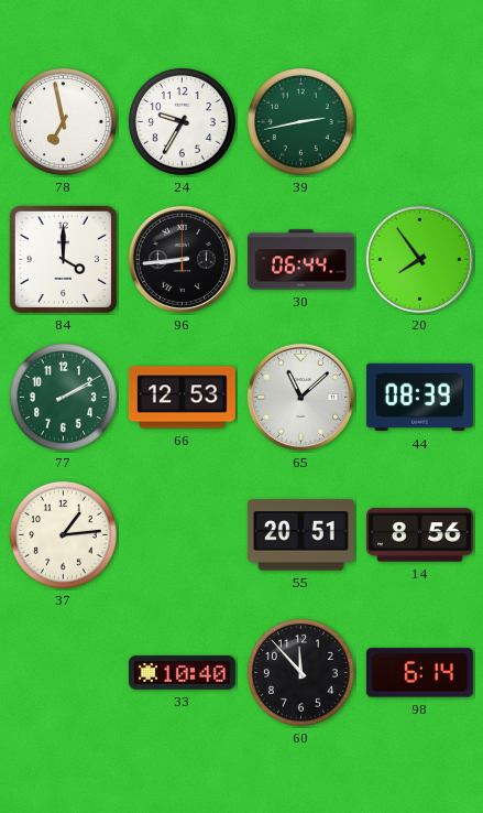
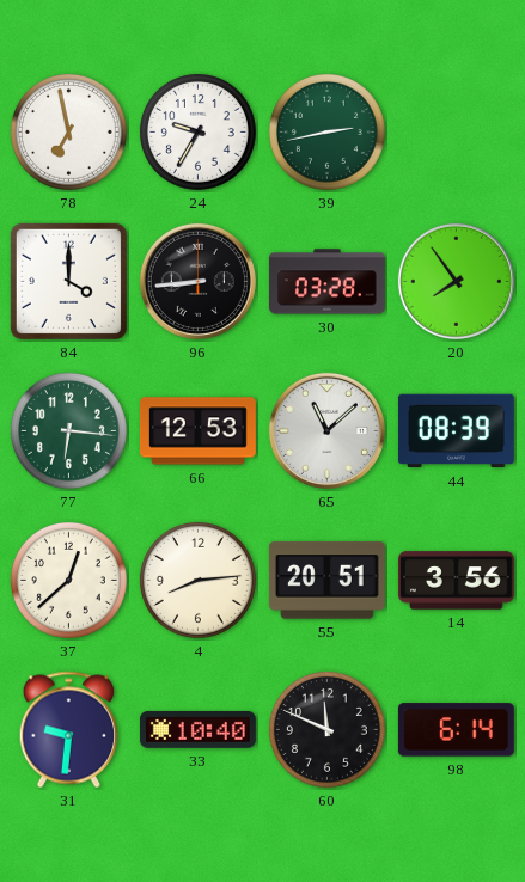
30: 06:44 -> 03:28
77: 2:10 -> 6:16
37: 1:14 -> 12:38
4: none -> 8:14
14: 8:56 -> 3:56
31: none -> 9:31
60: 11:53 -> 11:49
